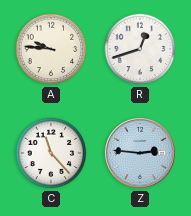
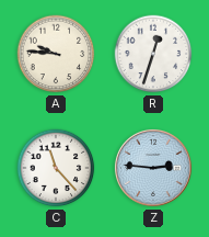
R: 12:42 -> 12:33
